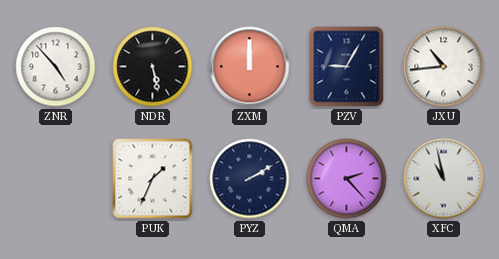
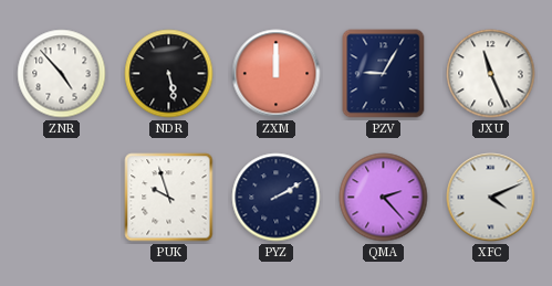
JXU: 10:44 -> 11:26
PUK: 1:34 -> 9:57
XFC: 10:58 -> 4:11
